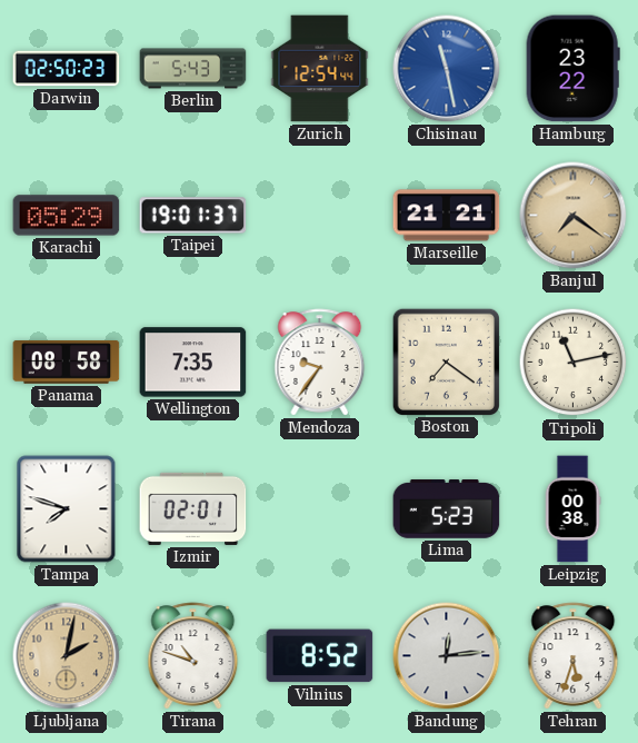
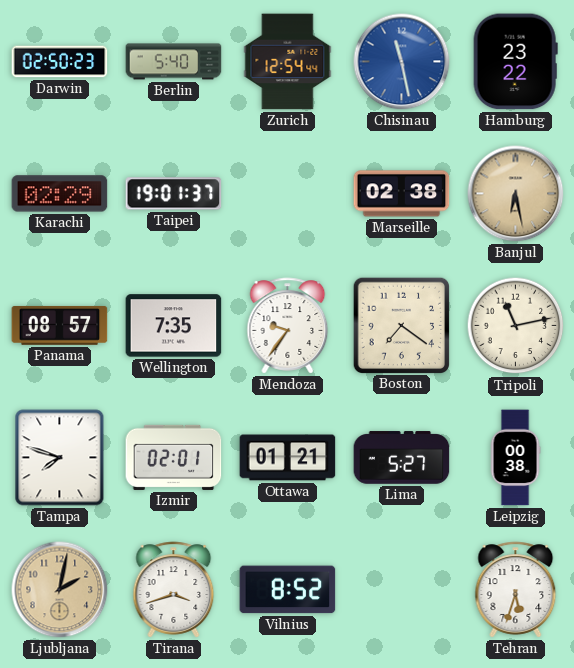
Berlin: 5:43 -> 5:40
Karachi: 05:29 -> 02:29
Marseille: 21:21 -> 02:38
Banjul: 7:21 -> 6:28
Panama: 08:58 -> 08:57
Ottawa: none -> 01:21
Lima: 5:23 -> 5:27
Tirana: 10:48 -> 3:42
Bandung: 12:14 -> none
